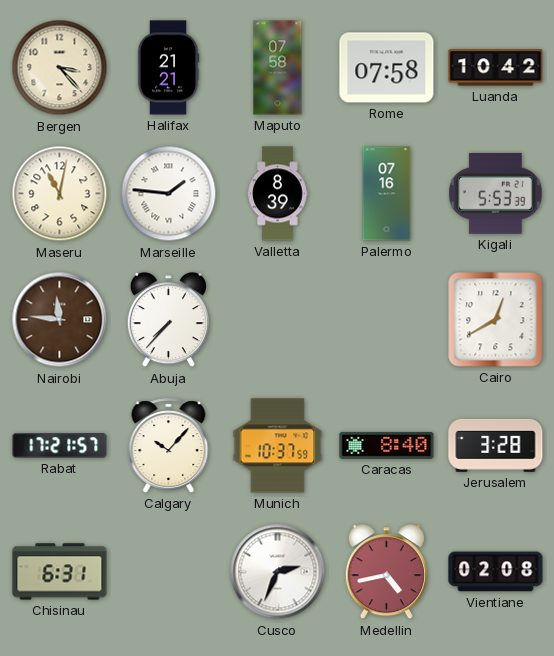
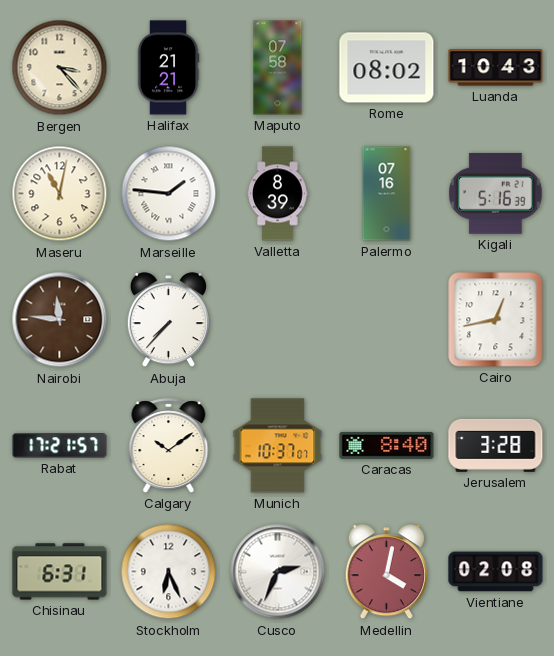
Rome: 07:58 -> 08:02
Luanda: 10:42 -> 10:43
Kigali: 5:53 -> 5:16
Cairo: 12:40 -> 12:43
Calgary: 10:07 -> 10:09
Munich: 10:37:59 -> 10:37:07
Stockholm: none -> 6:26
Medellin: 4:43 -> 4:02
